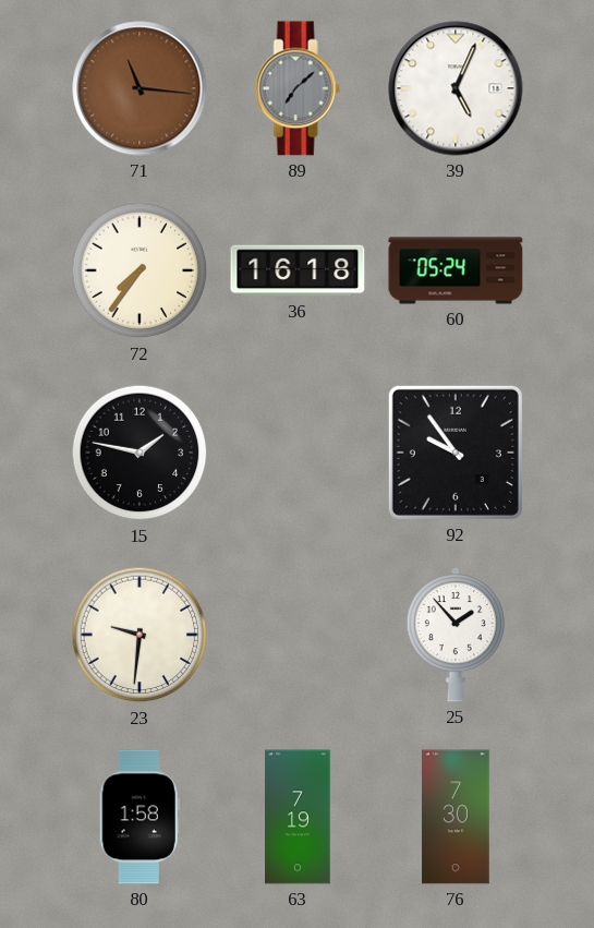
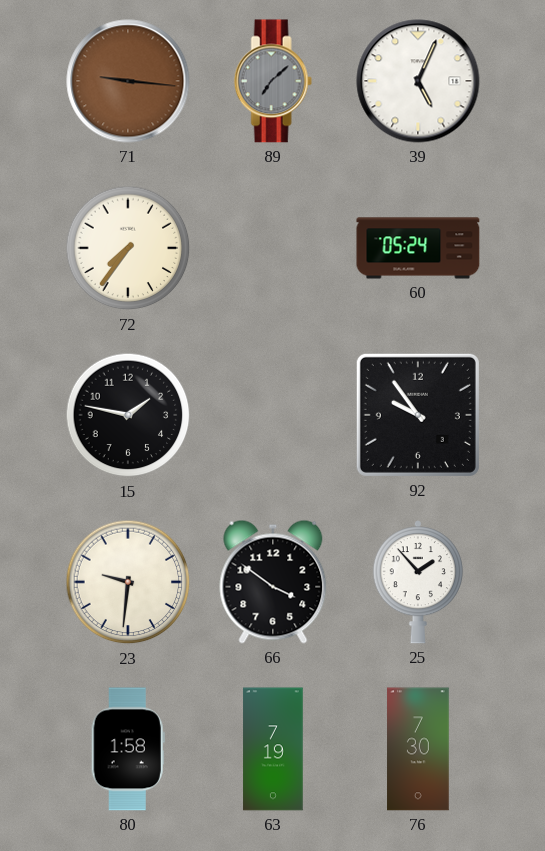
71: 11:16 -> 9:16
36: 16:18 -> none
66: none -> 3:51
